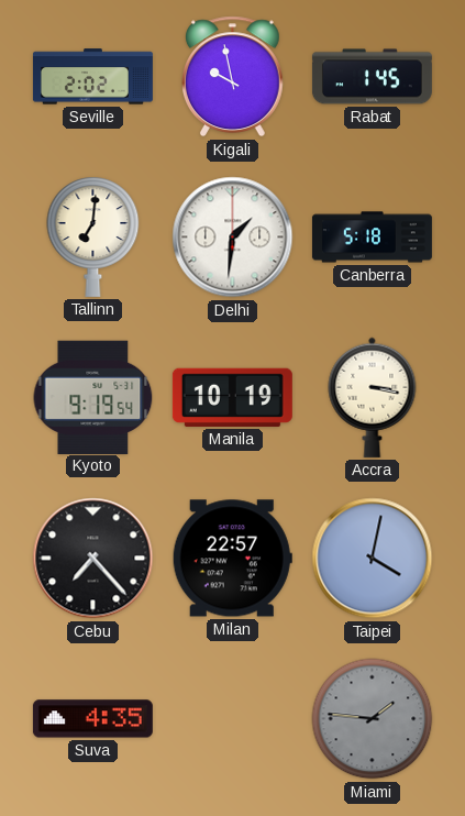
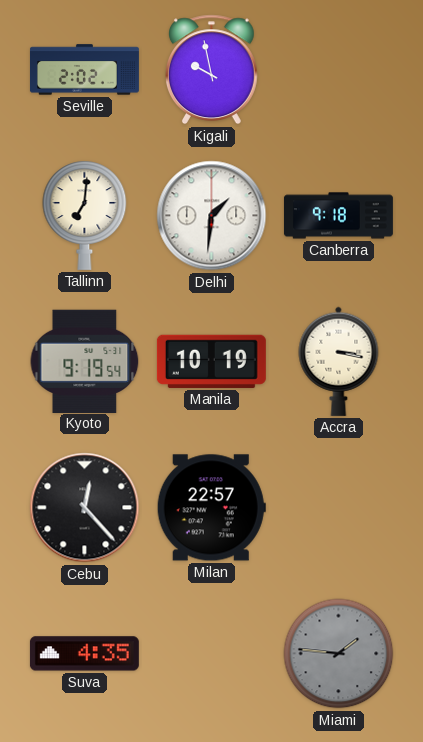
Rabat: 1:45 -> none
Canberra: 5:18 -> 9:18
Cebu: 7:23 -> 12:23
Taipei: 4:02 -> none
